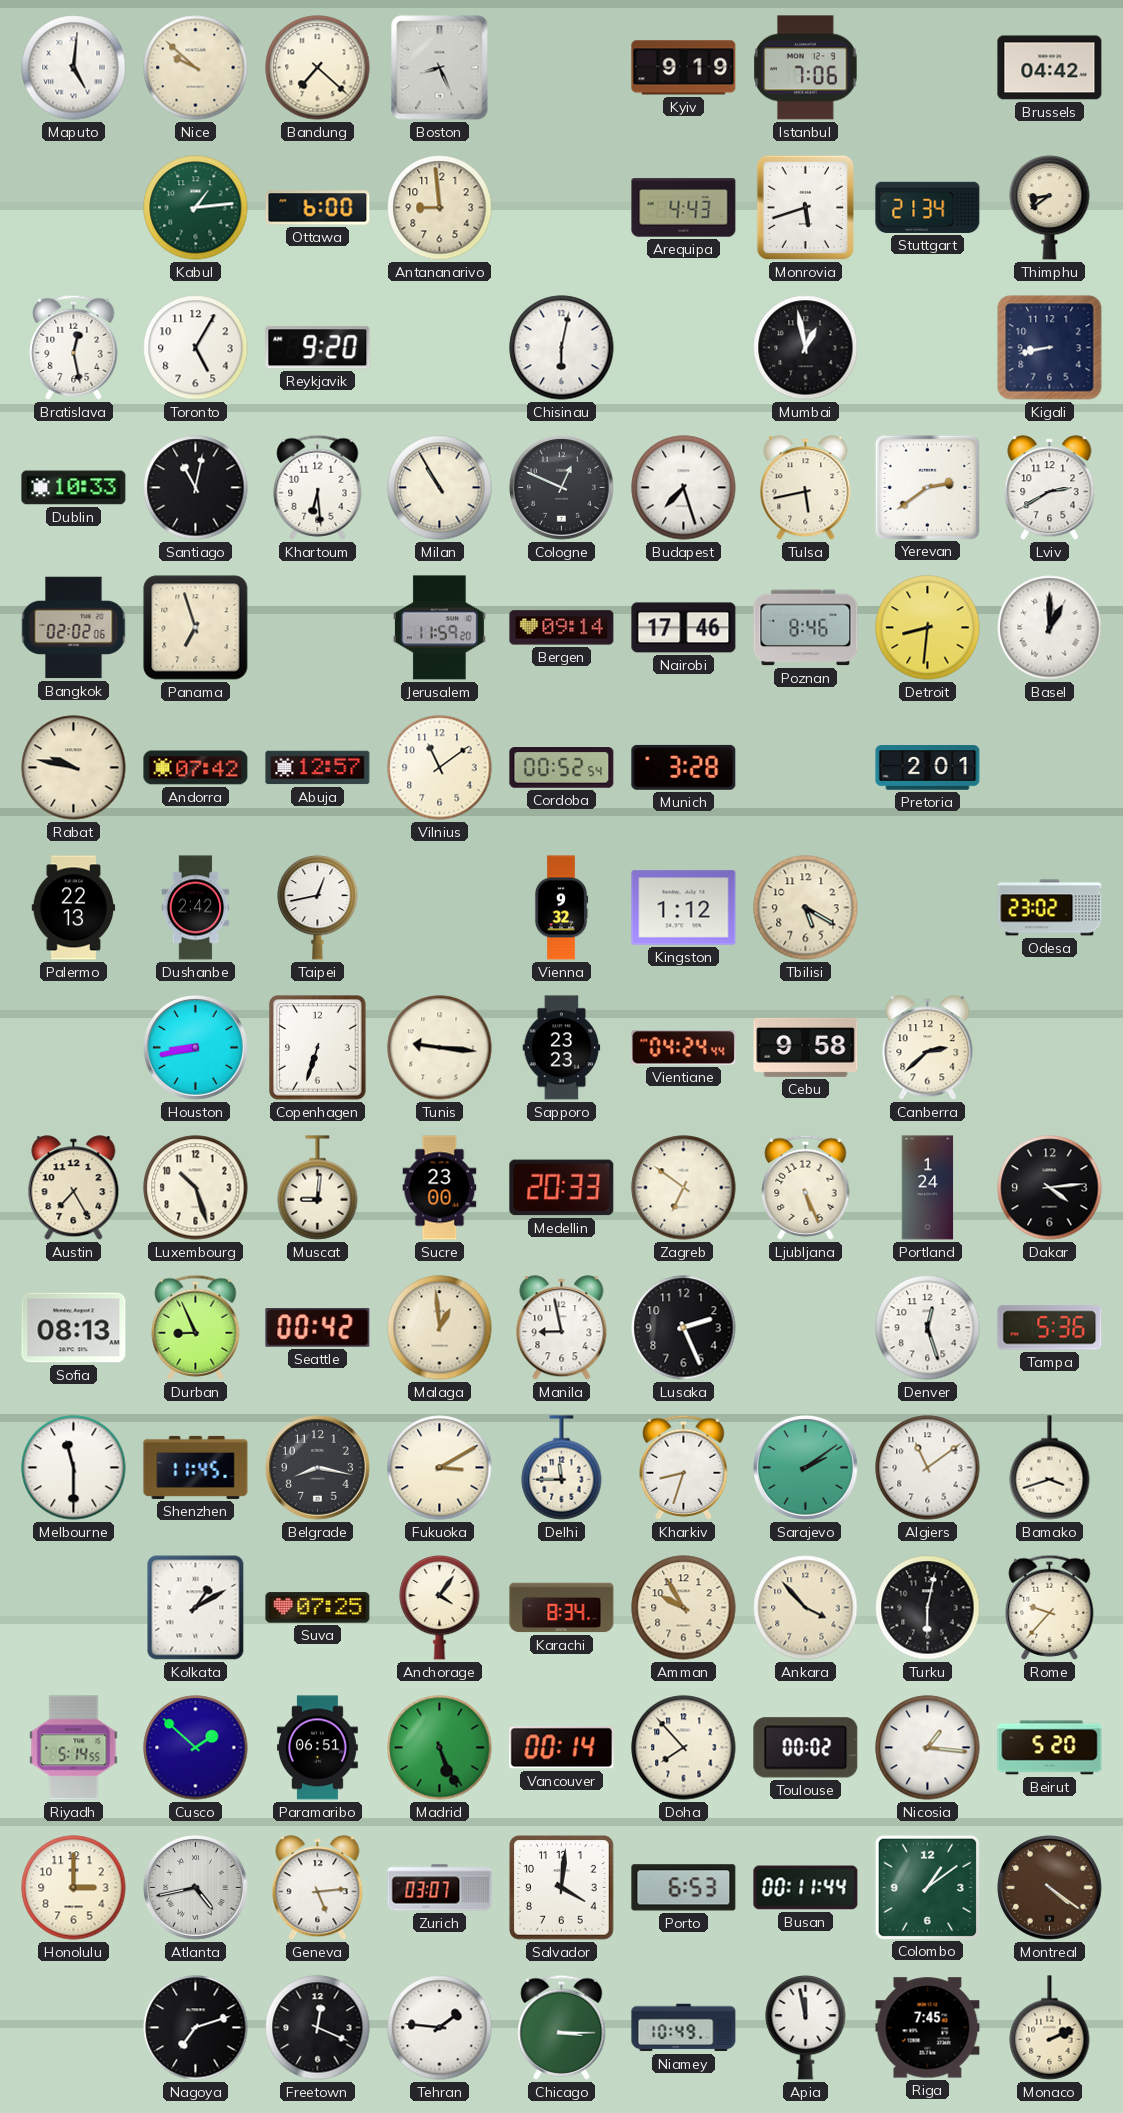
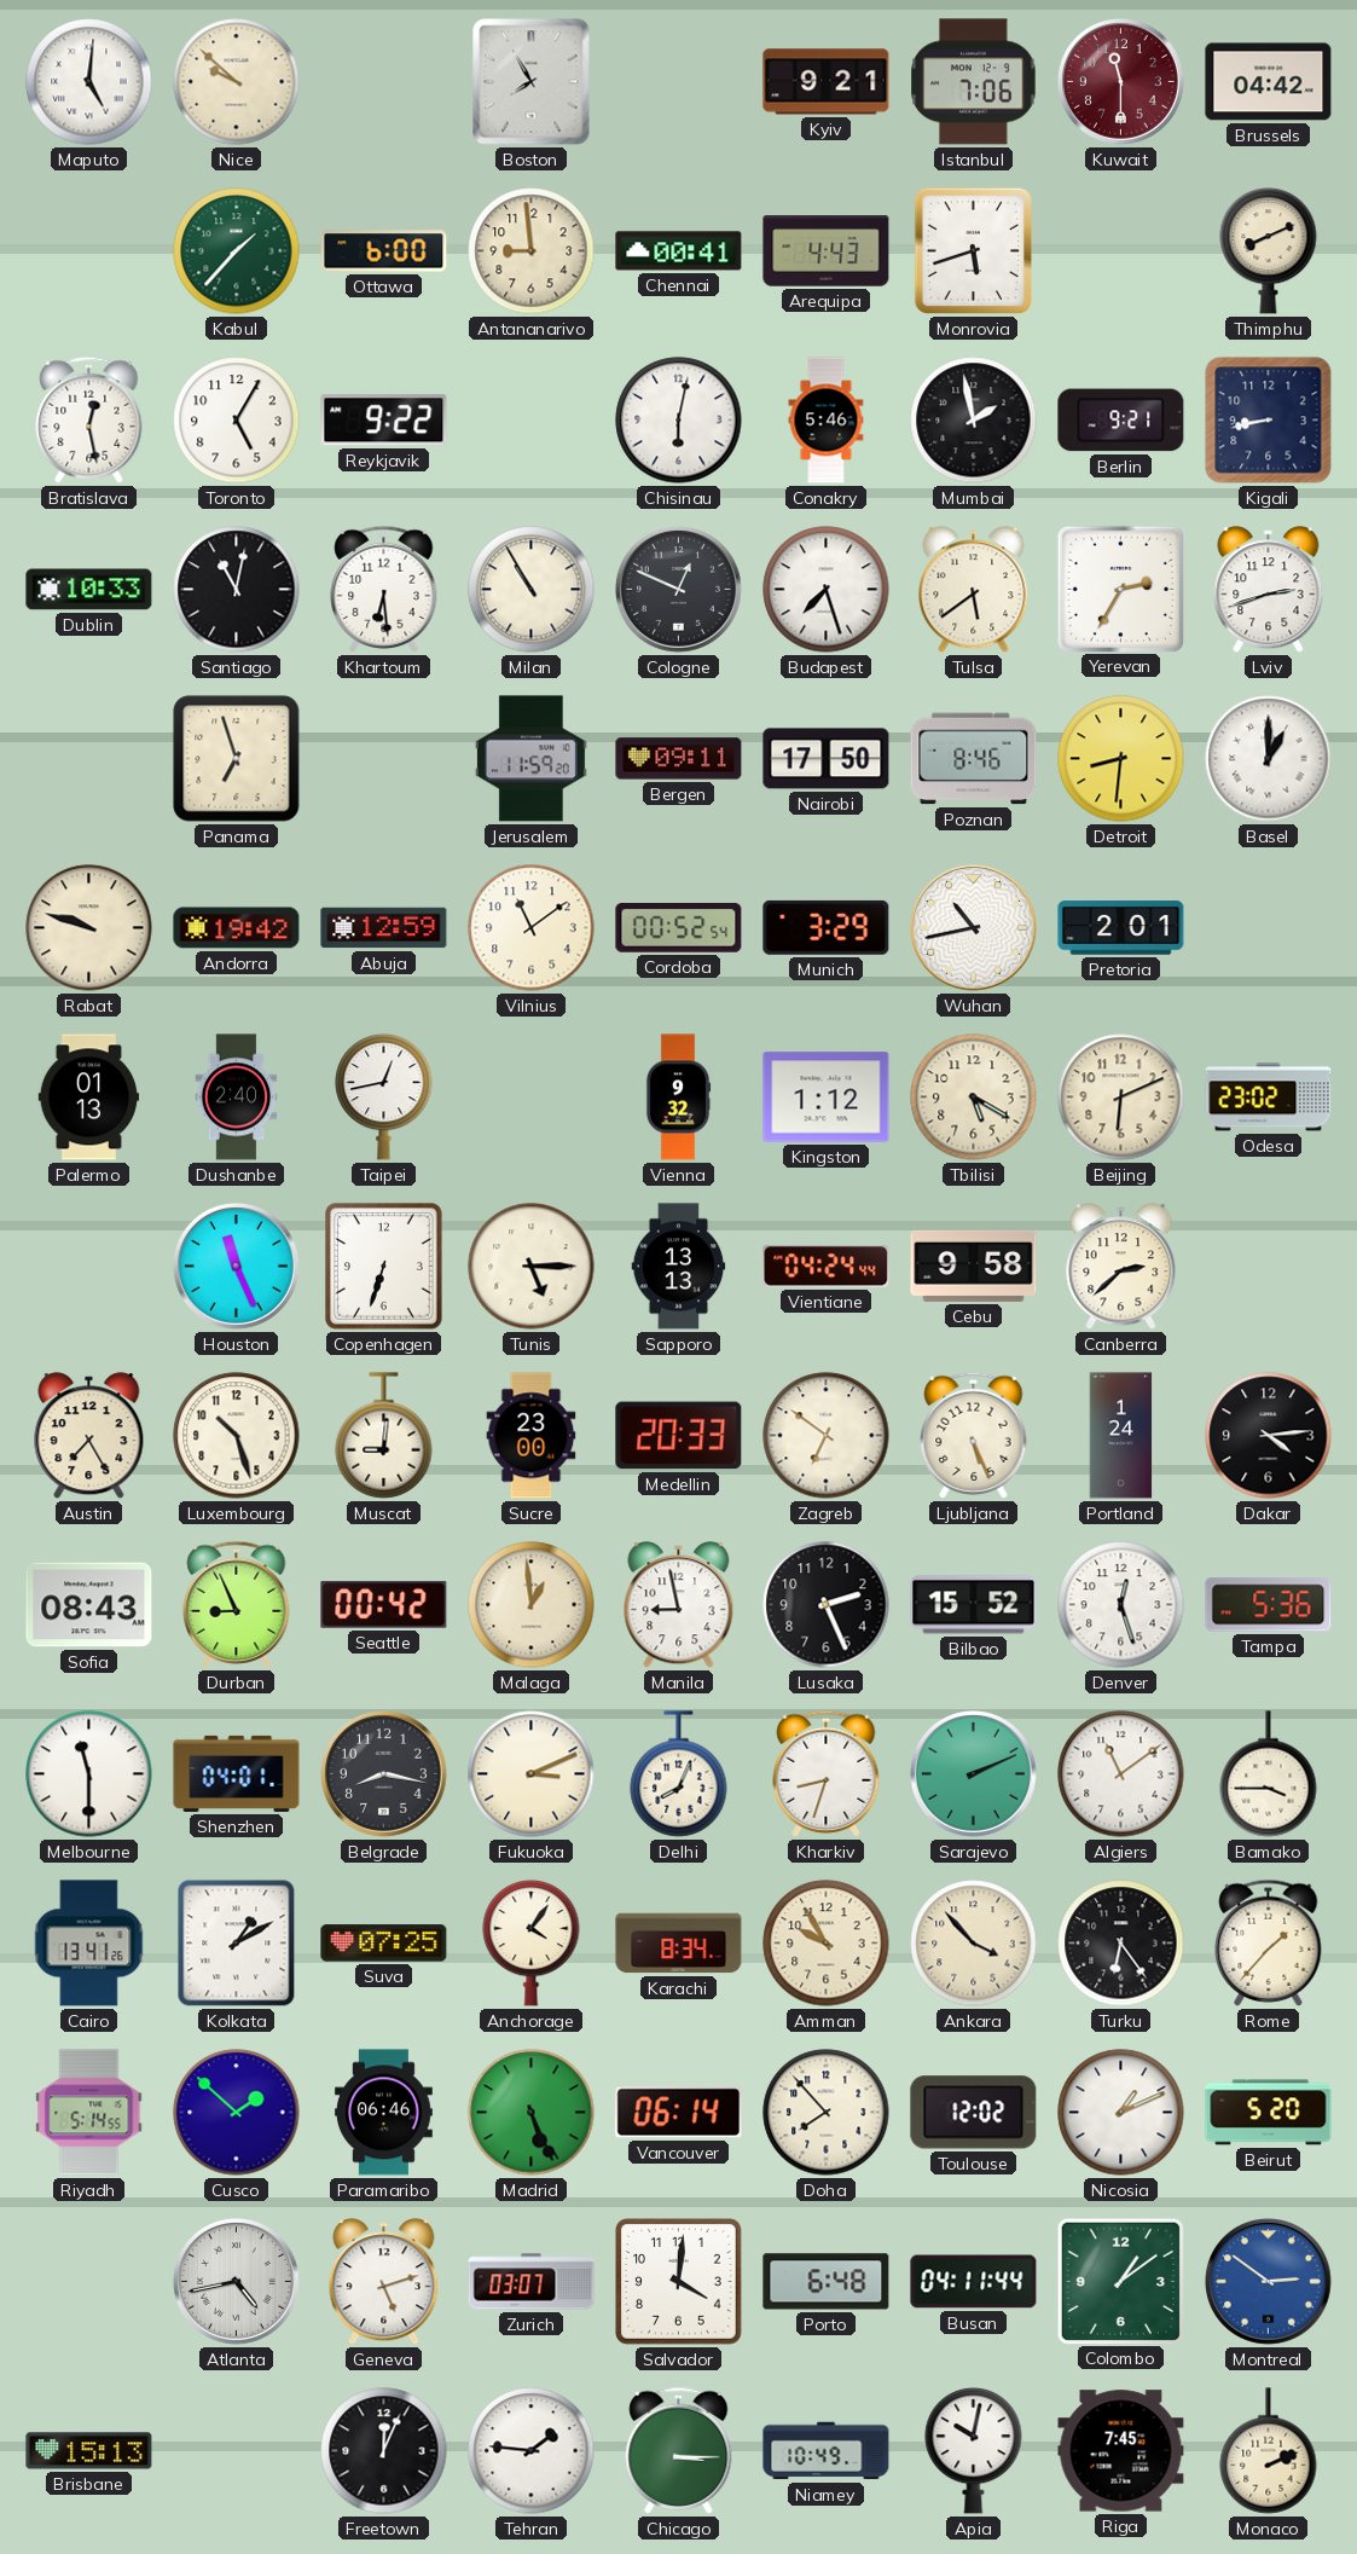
Bandung: 7:22 -> none
Boston: 8:26 -> 7:55
Kyiv: 9:19 -> 9:21
Kuwait: none -> 11:30
Kabul: 1:14 -> 1:37
Chennai: none -> 00:41
Stuttgart: 21:34 -> none
Thimphu: 8:39 -> 8:11
Reykjavik: 9:20 -> 9:22
Conakry: none -> 5:46
Mumbai: 12:58 -> 1:58
Berlin: none -> 9:21
Tulsa: 5:43 -> 5:39
Yerevan: 2:39 -> 2:35
Lviv: 2:40 -> 2:42
Bangkok: 02:02 -> none
Bergen: 09:14 -> 09:11
Nairobi: 17:46 -> 17:50
Rabat: 9:47 -> 9:48
Andorra: 07:42 -> 19:42
Abuja: 12:57 -> 12:59
Munich: 3:28 -> 3:29
Wuhan: none -> 10:43
Palermo: 22:13 -> 01:13
Dushanbe: 2:42 -> 2:40
Beijing: none -> 6:11
Houston: 8:43 -> 11:26
Tunis: 9:16 -> 5:15
Sapporo: 23:23 -> 13:13
Sofia: 08:13 -> 08:43
Bilbao: none -> 15:52
Shenzhen: 11:45 -> 04:01
Fukuoka: 3:10 -> 3:11
Delhi: 11:45 -> 8:04
Sarajevo: 2:09 -> 2:11
Bamako: 3:42 -> 3:45
Cairo: none -> 13:41
Turku: 6:02 -> 6:24
Rome: 9:37 -> 1:37
Paramaribo: 06:51 -> 06:46
Vancouver: 00:14 -> 06:14
Toulouse: 00:02 -> 12:02
Nicosia: 1:16 -> 1:11
Honolulu: 3:00 -> none
Geneva: 5:14 -> 5:12
Porto: 6:53 -> 6:48
Busan: 00:11 -> 04:11
Montreal: 4:21 -> 2:51
Montreal dial: brown -> blue
Brisbane: none -> 15:13
Nagoya: 7:12 -> none
Freetown: 12:19 -> 12:04
Apia: 11:58 -> 10:02
